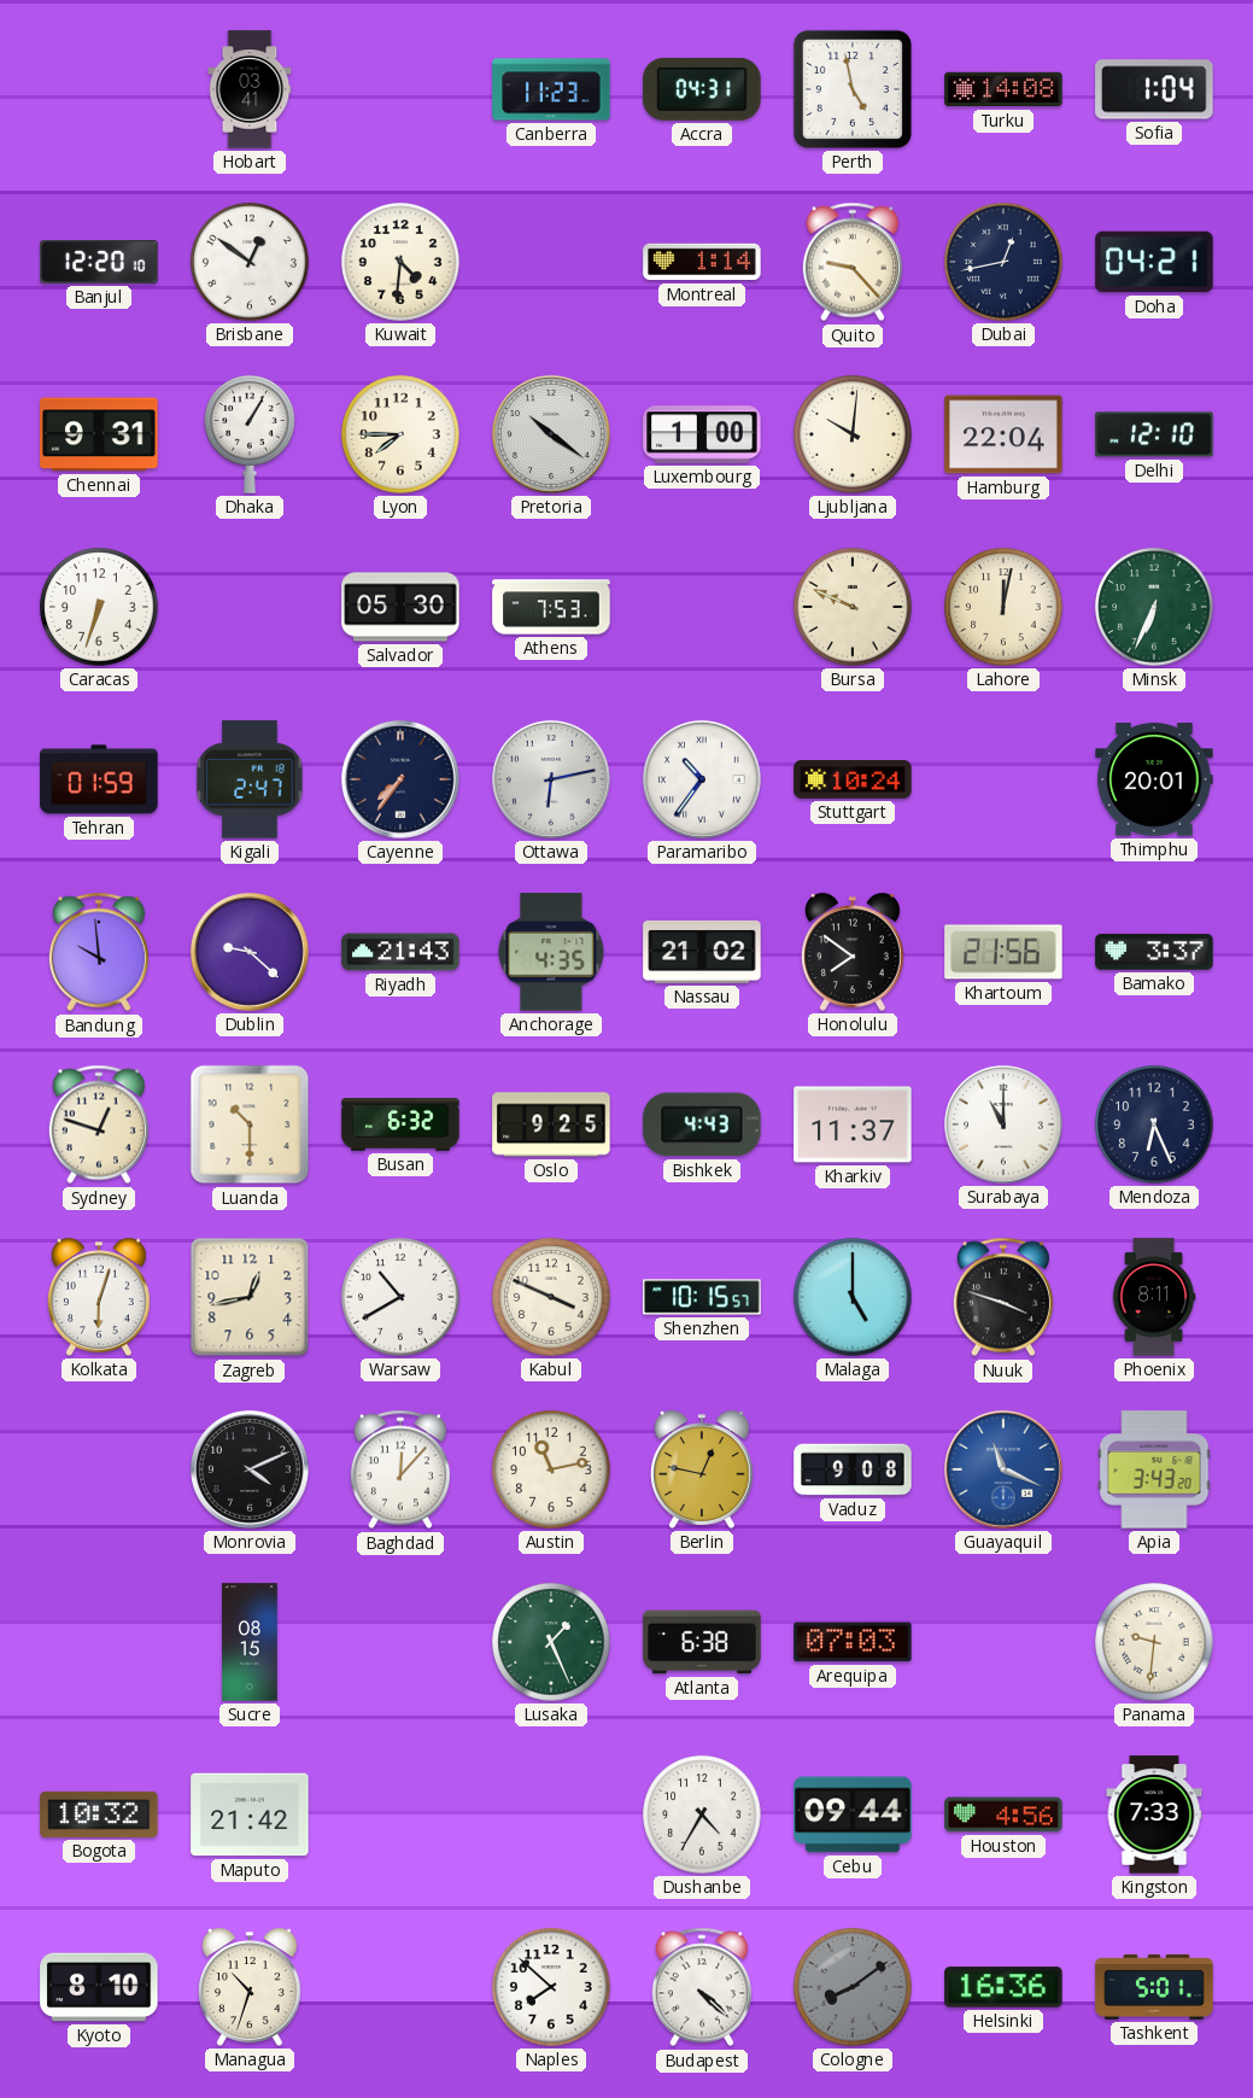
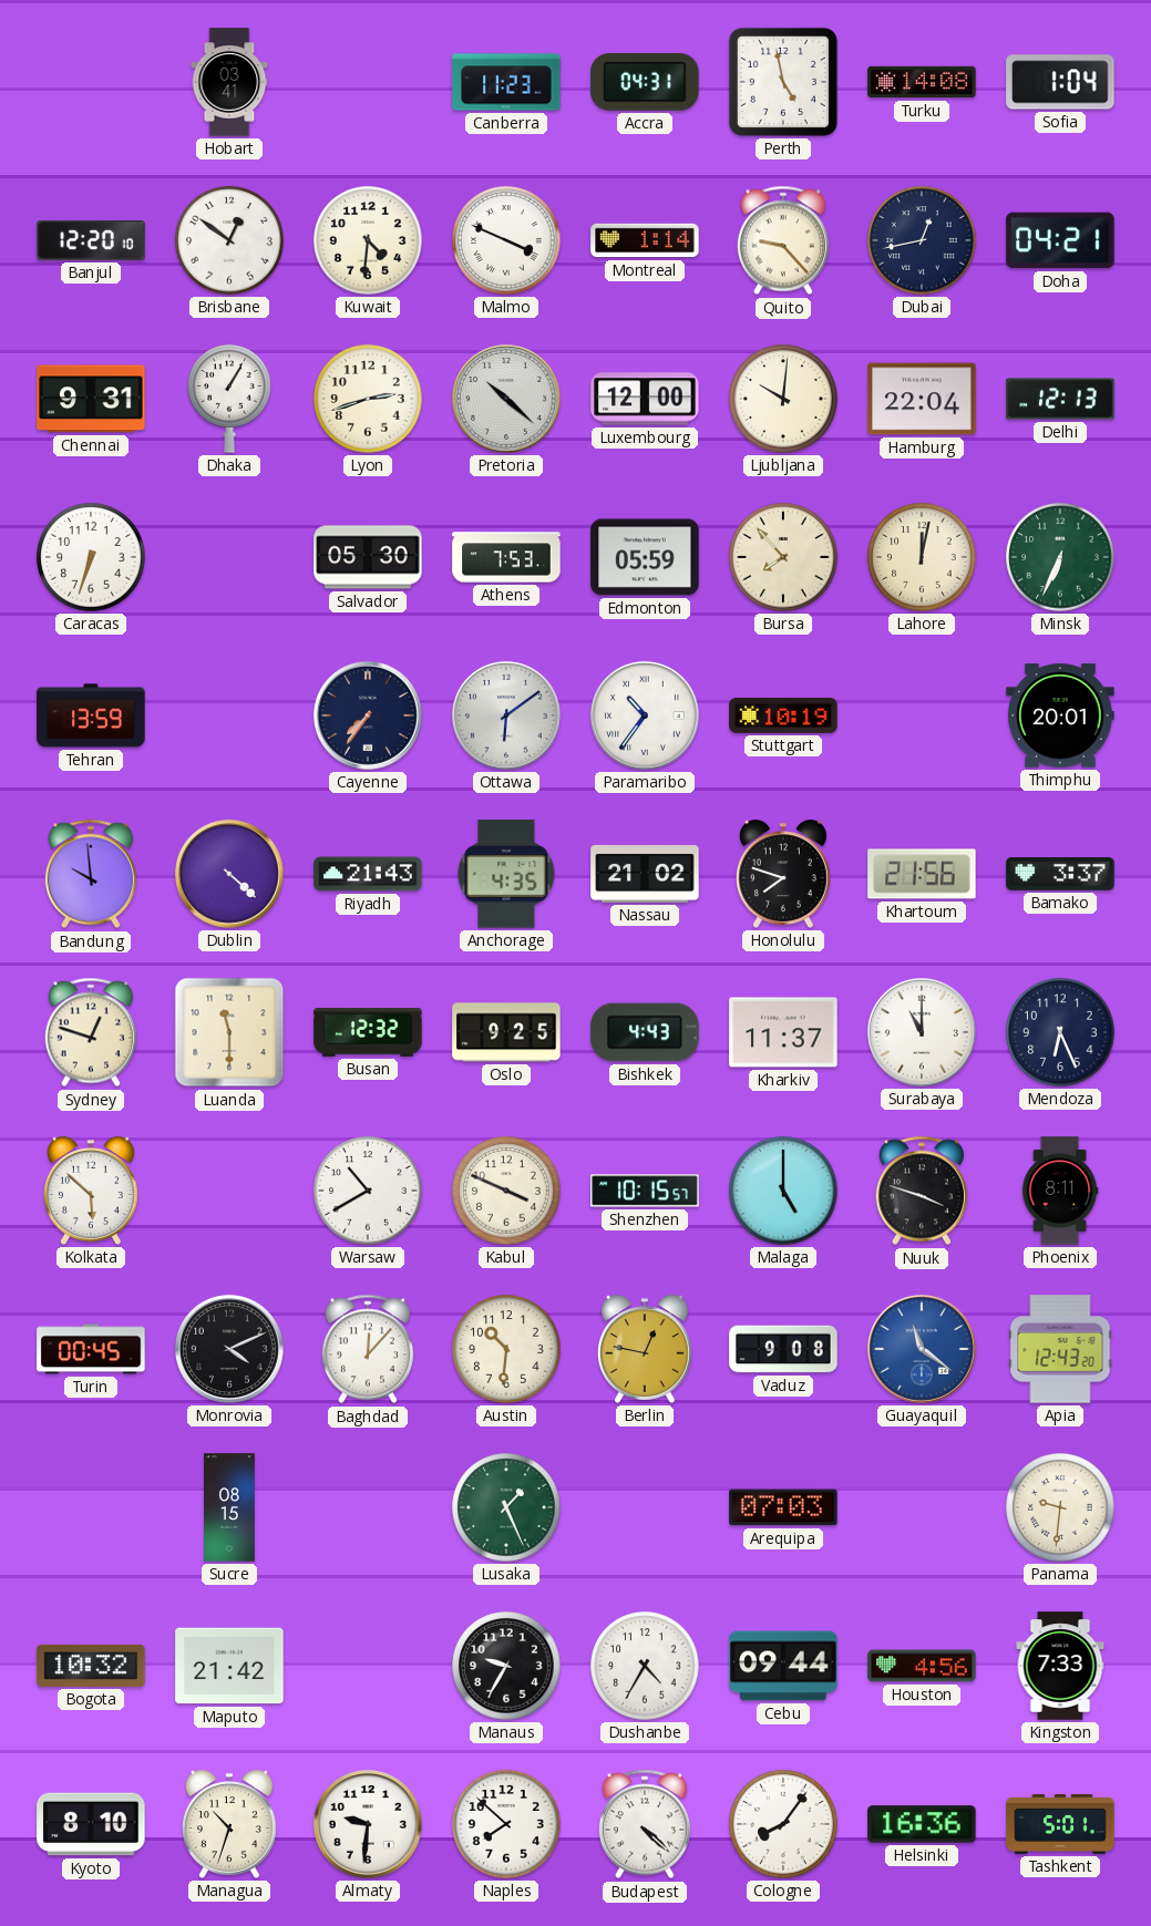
Malmo: none -> 3:49
Lyon: 7:45 -> 2:42
Pretoria: 10:21 -> 10:22
Luxembourg: 1:00 -> 12:00
Delhi: 12:10 -> 12:13
Edmonton: none -> 05:59
Bursa: 9:49 -> 7:53
Tehran: 01:59 -> 13:59
Kigali: 2:47 -> none
Ottawa: 6:13 -> 6:09
Stuttgart: 10:24 -> 10:19
Dublin: 9:22 -> 4:22
Honolulu: 7:51 -> 7:48
Luanda: 10:30 -> 11:30
Busan: 6:32 -> 12:32
Kolkata: 6:03 -> 5:52
Zagreb: 12:43 -> none
Turin: none -> 00:45
Austin: 11:13 -> 10:31
Guayaquil: 11:19 -> 11:21
Apia: 3:43 -> 12:43
Atlanta: 6:38 -> none
Manaus: none -> 9:35
Almaty: none -> 9:31
Cologne: 8:09 -> 8:06
Cologne dial: grey -> white
